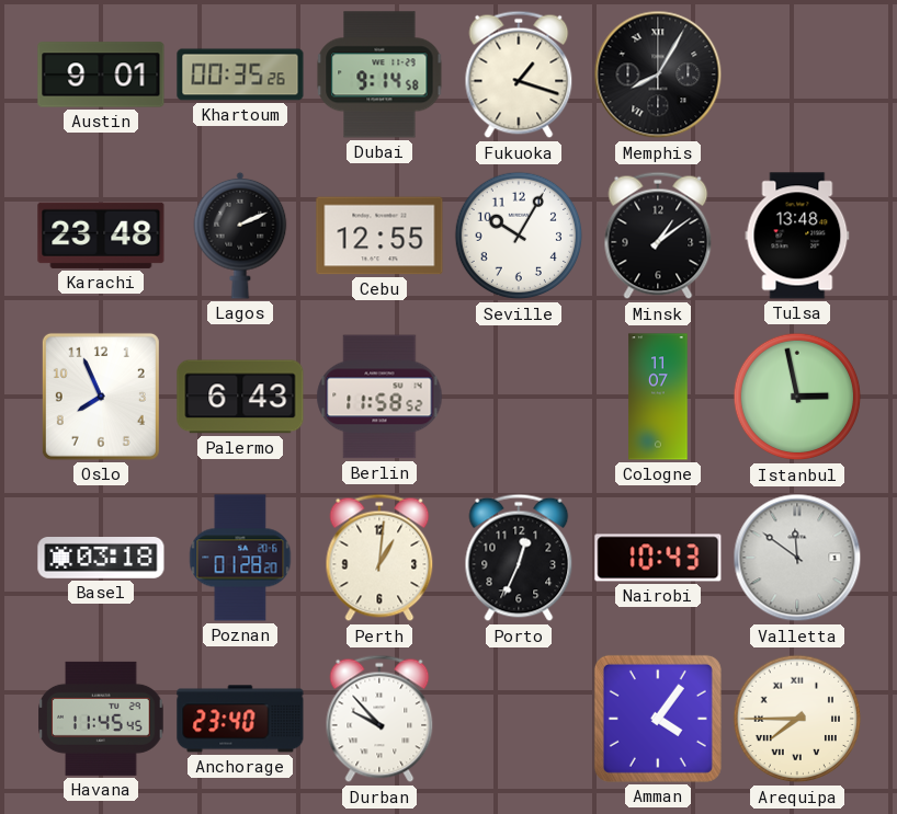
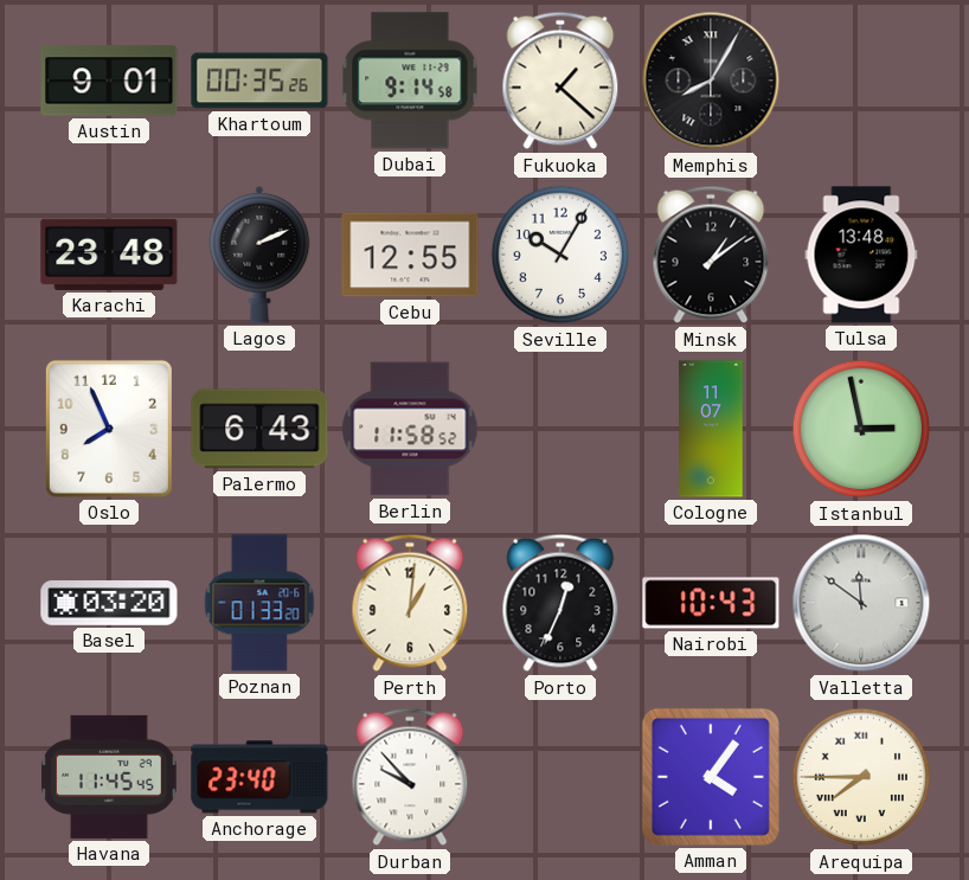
Fukuoka: 1:18 -> 1:22
Basel: 03:18 -> 03:20
Poznan: 01:28 -> 01:33
